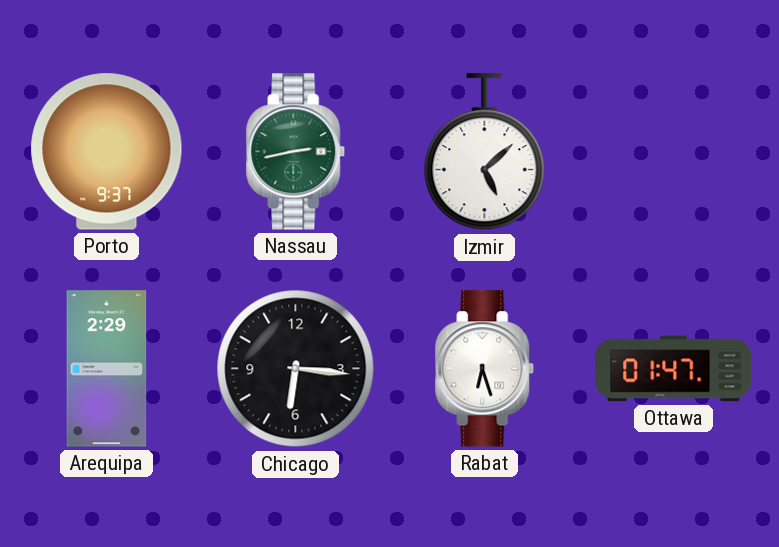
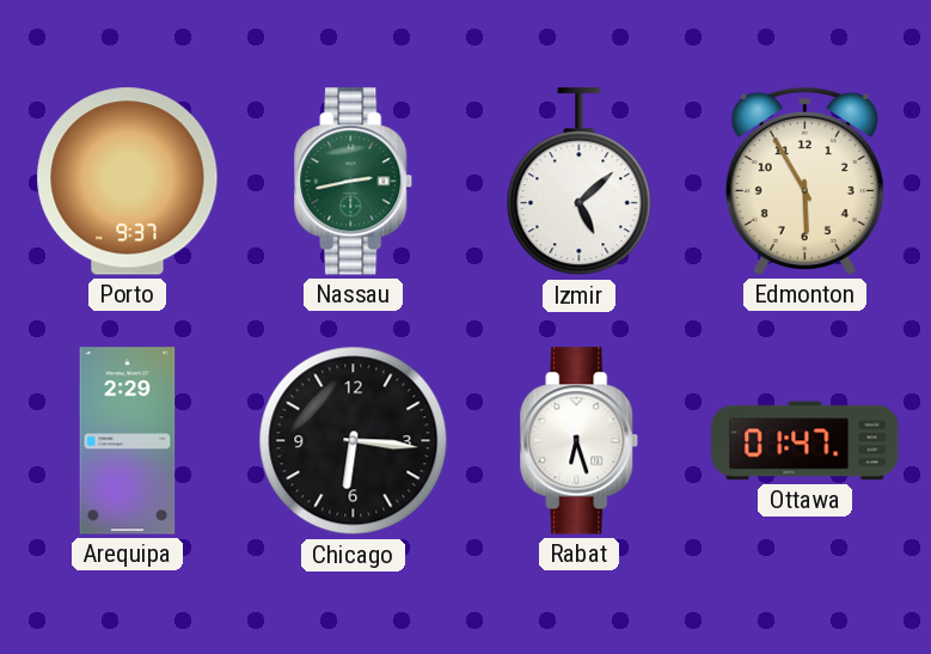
Edmonton: none -> 5:55
